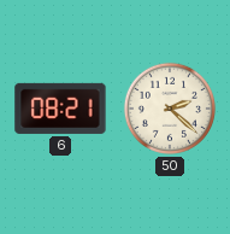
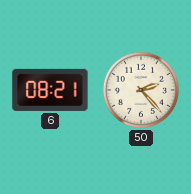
50: 2:22 -> 2:23
